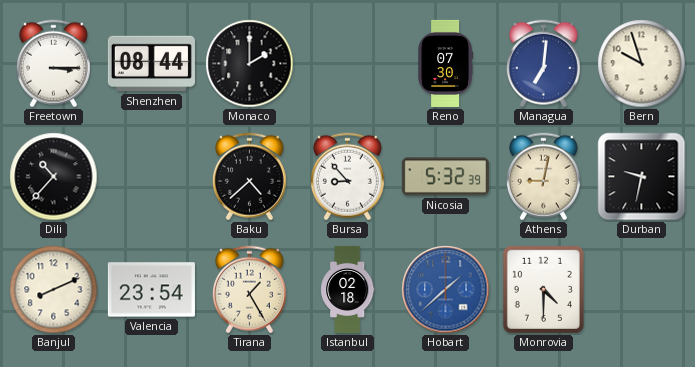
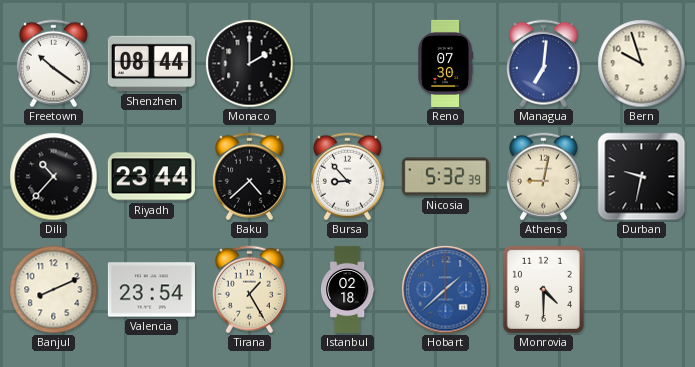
Freetown: 3:15 -> 10:21
Riyadh: none -> 23:44
